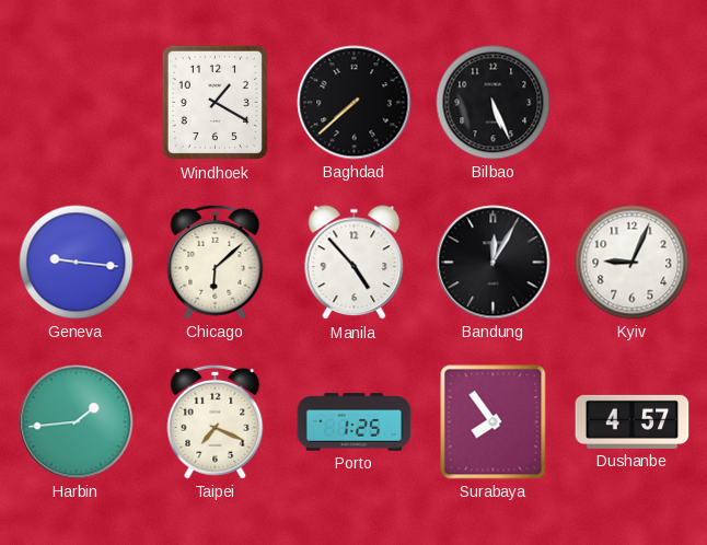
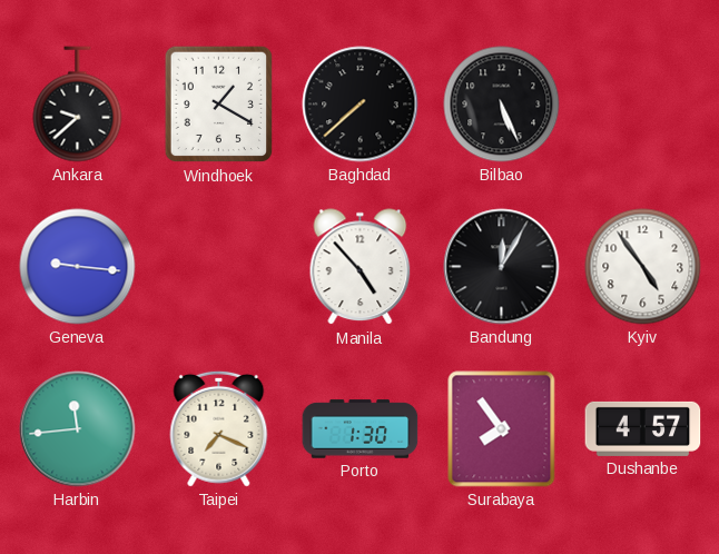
Ankara: none -> 9:38
Chicago: 6:08 -> none
Kyiv: 9:04 -> 4:54
Harbin: 1:44 -> 11:44
Porto: 1:25 -> 1:30
